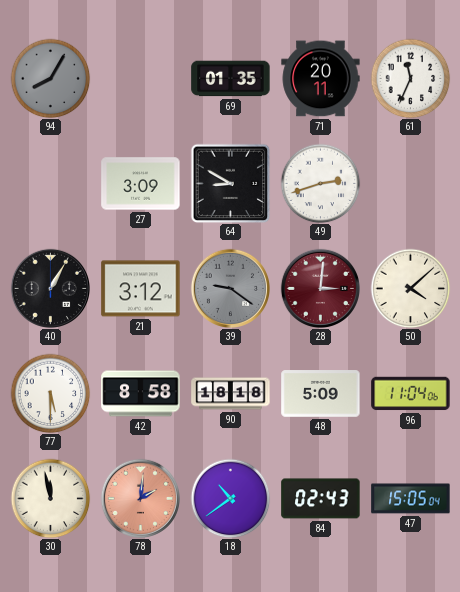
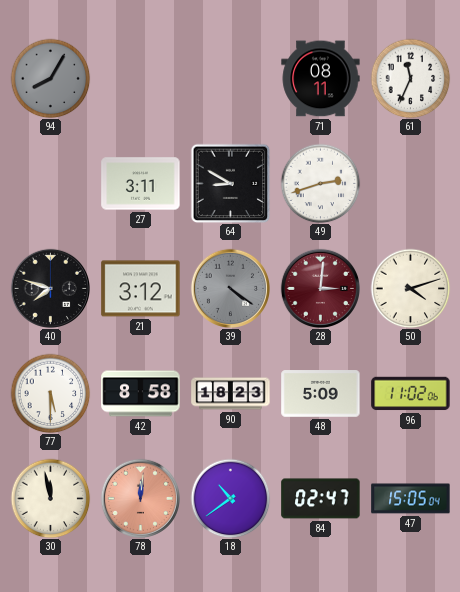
69: 01:35 -> none
71: 20:11 -> 08:11
27: 3:09 -> 3:11
40: 1:05 -> 7:48
39: 9:21 -> 4:21
50: 4:08 -> 4:12
90: 18:18 -> 18:23
96: 11:04 -> 11:02
78: 2:01 -> 12:01
84: 02:43 -> 02:47
